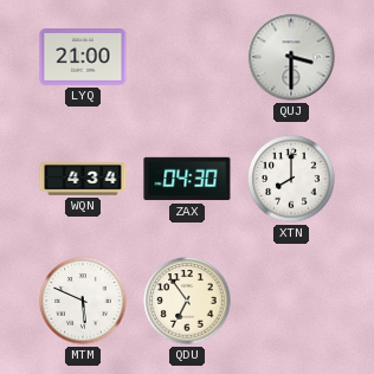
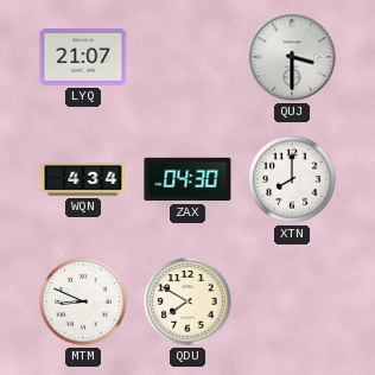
LYQ: 21:00 -> 21:07
MTM: 5:49 -> 8:49
QDU: 6:54 -> 7:50
